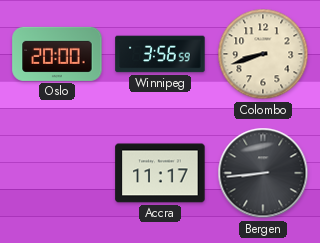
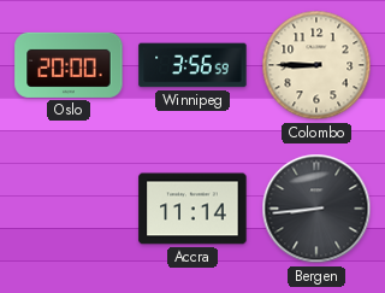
Colombo: 8:42 -> 8:45
Accra: 11:17 -> 11:14
